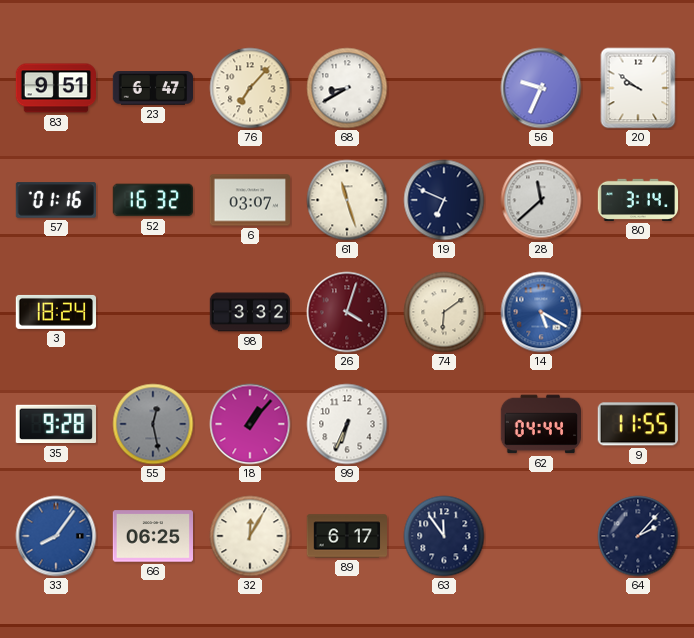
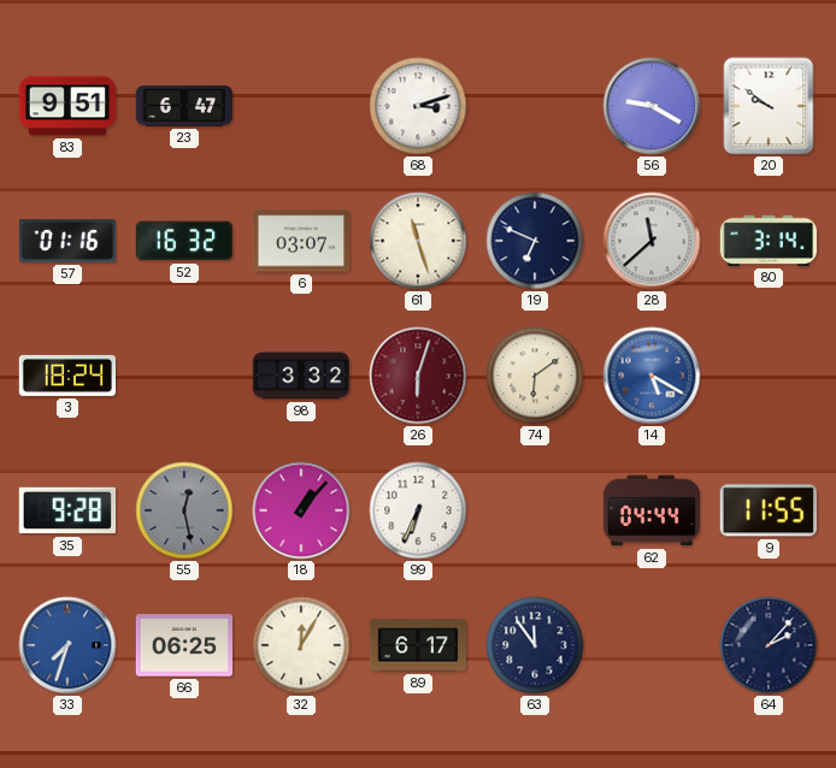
76: 7:07 -> none
68: 8:40 -> 3:12
56: 9:34 -> 9:20
26: 4:03 -> 6:03
33: 8:06 -> 7:33
